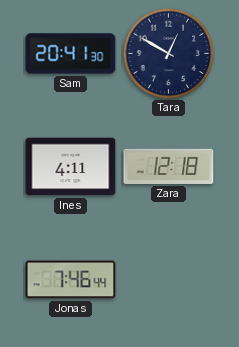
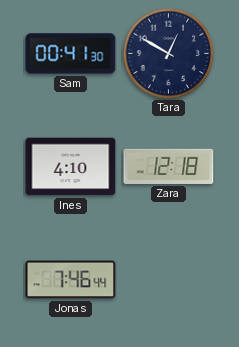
Sam: 20:41 -> 00:41
Ines: 4:11 -> 4:10
